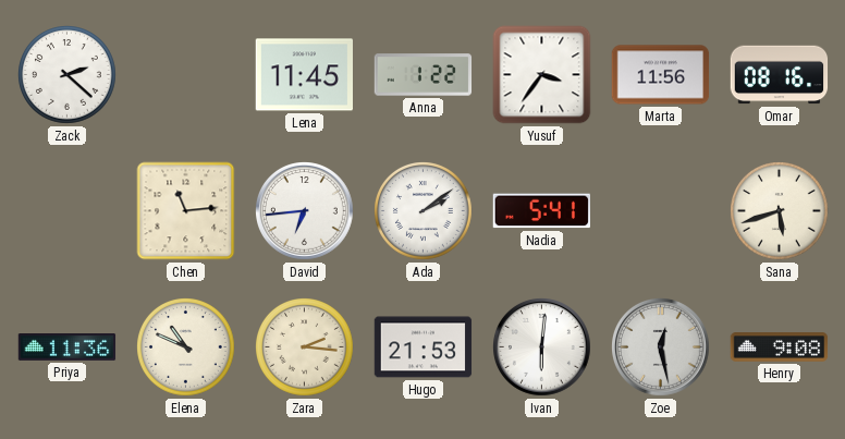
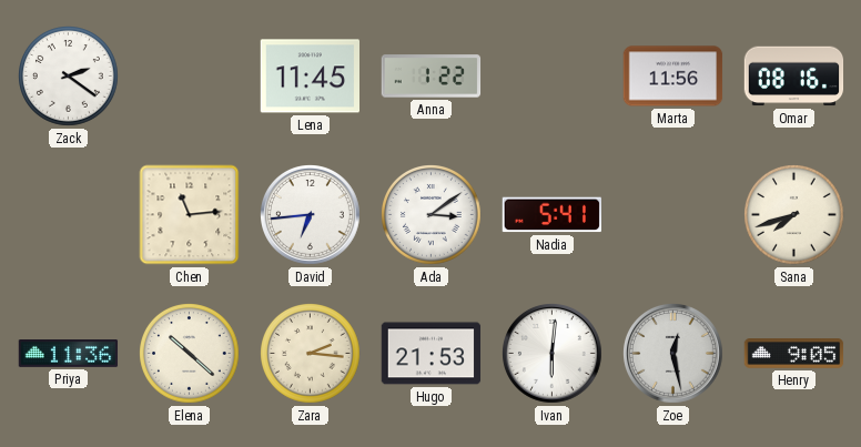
Zack: 2:22 -> 2:21
Yusuf: 3:36 -> none
Ada: 2:09 -> 3:09
Sana: 5:42 -> 7:42
Elena: 10:49 -> 10:22
Henry: 9:08 -> 9:05
